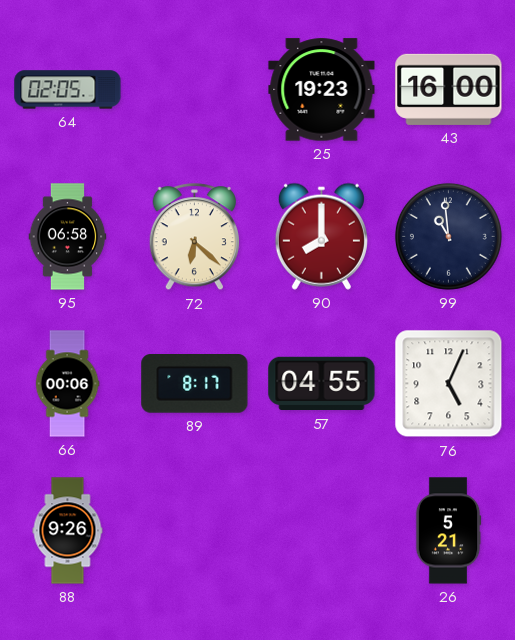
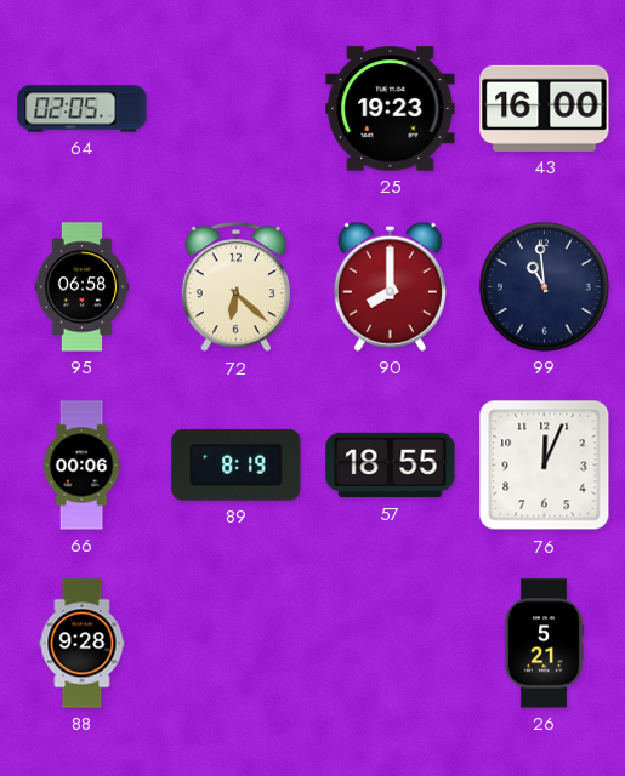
89: 8:17 -> 8:19
57: 04:55 -> 18:55
76: 5:04 -> 12:04
88: 9:26 -> 9:28
